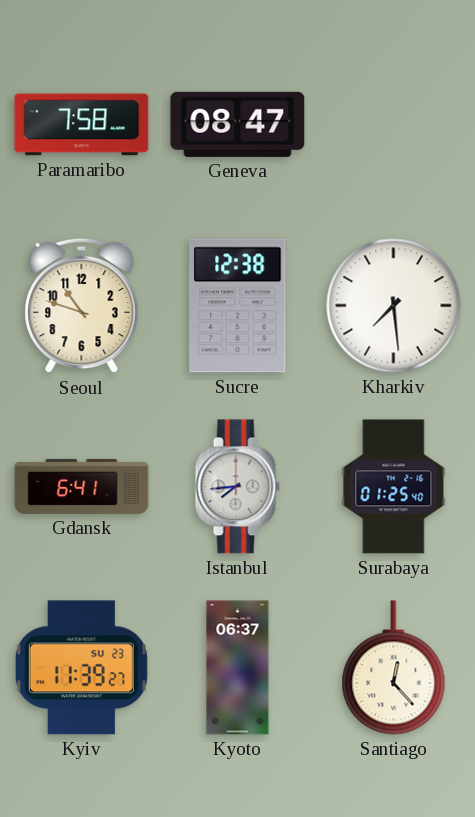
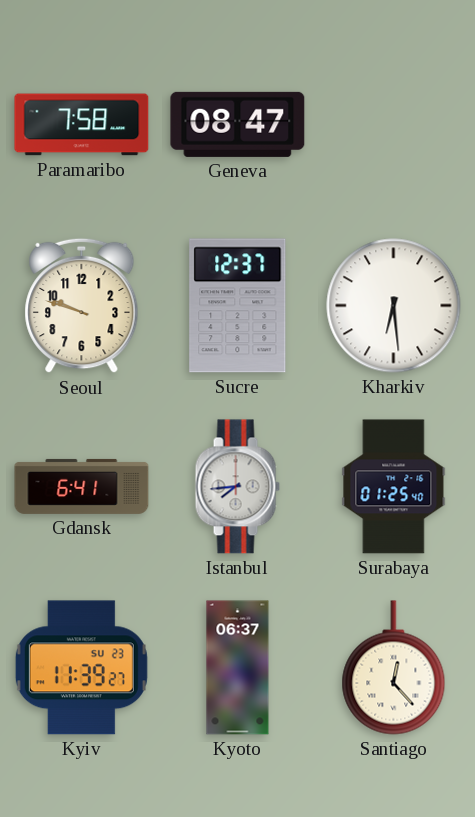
Seoul: 10:48 -> 9:48
Sucre: 12:38 -> 12:37
Kharkiv: 7:29 -> 6:29
